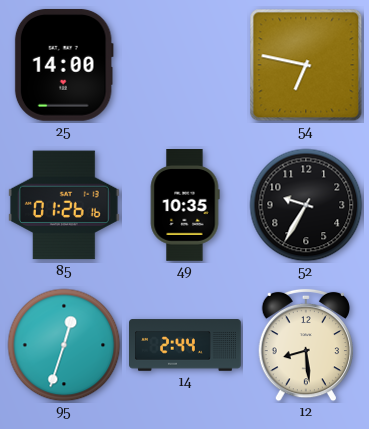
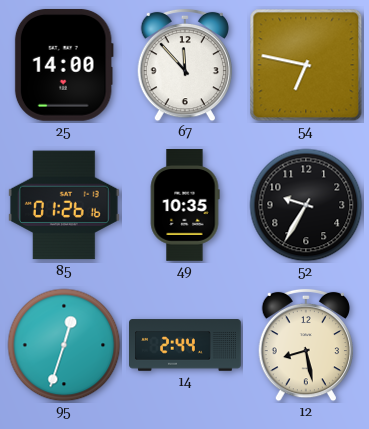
67: none -> 11:53
12: 8:29 -> 8:28
